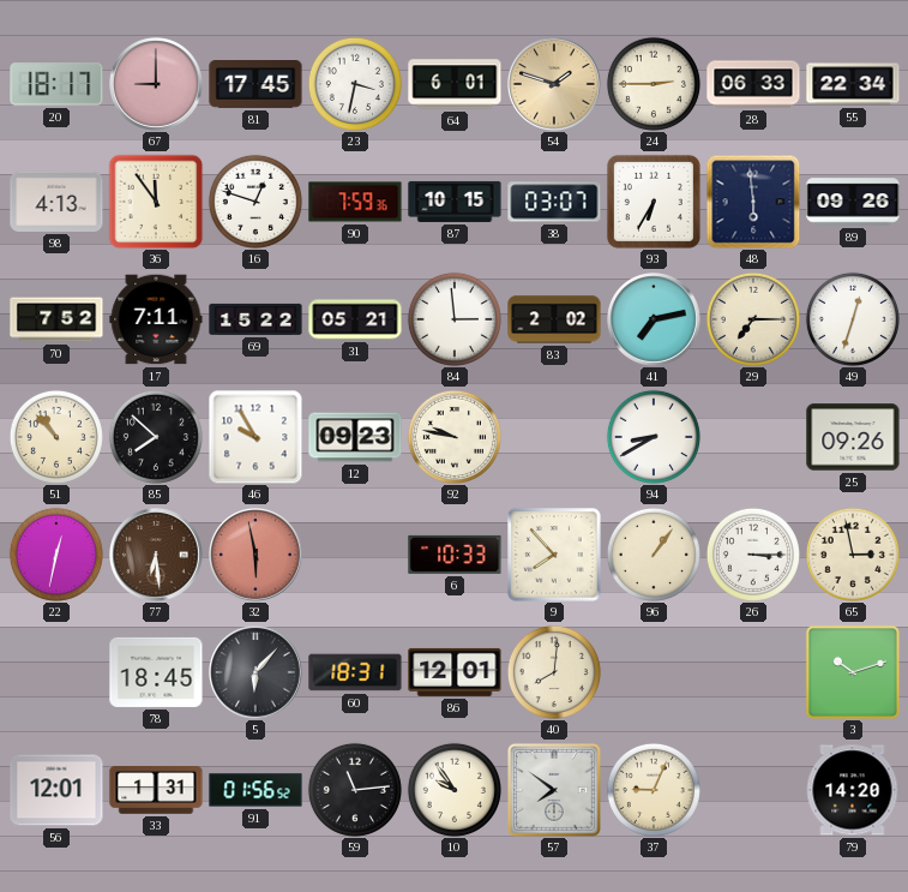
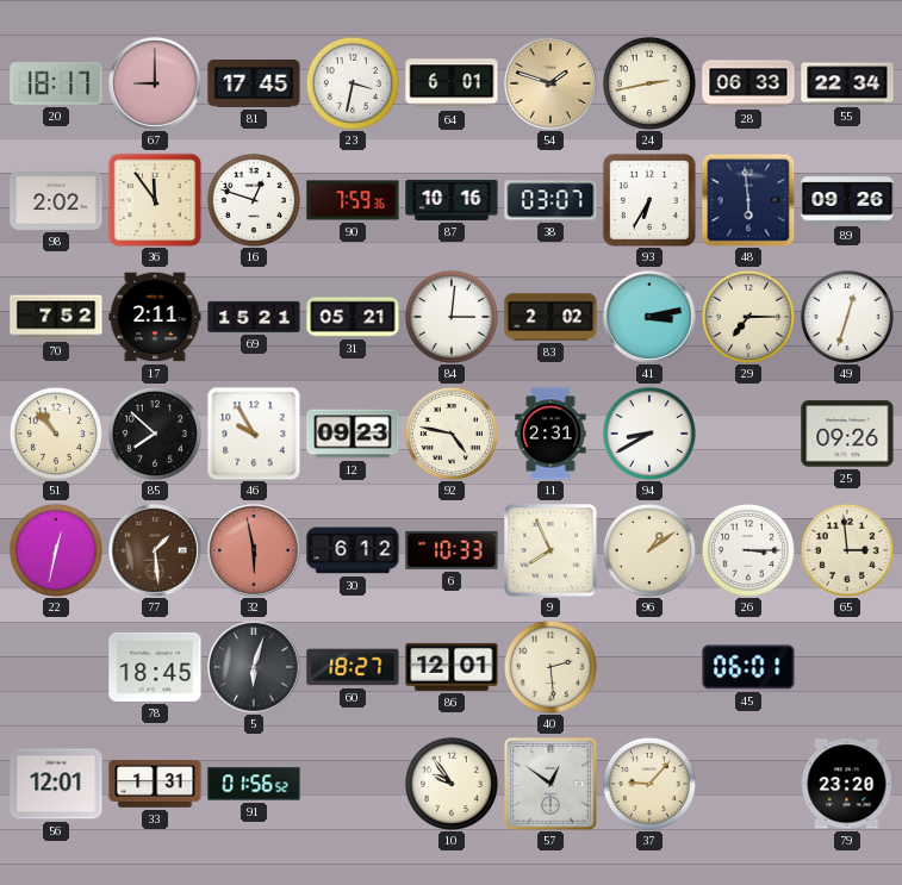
24: 2:45 -> 2:43
98: 4:13 -> 2:02
87: 10:15 -> 10:16
17: 7:11 -> 2:11
69: 15:22 -> 15:21
84: 2:59 -> 3:01
41: 7:13 -> 3:13
92: 9:47 -> 4:47
11: none -> 2:31
77: 6:29 -> 1:29
30: none -> 6:12
9: 7:53 -> 7:56
96: 1:06 -> 1:09
65: 2:58 -> 2:59
5: 6:07 -> 6:03
60: 18:31 -> 18:27
40: 8:01 -> 2:29
45: none -> 06:01
3: 10:12 -> none
59: 11:14 -> none
57: 7:51 -> 12:51
37: 9:04 -> 9:07
79: 14:20 -> 23:20
